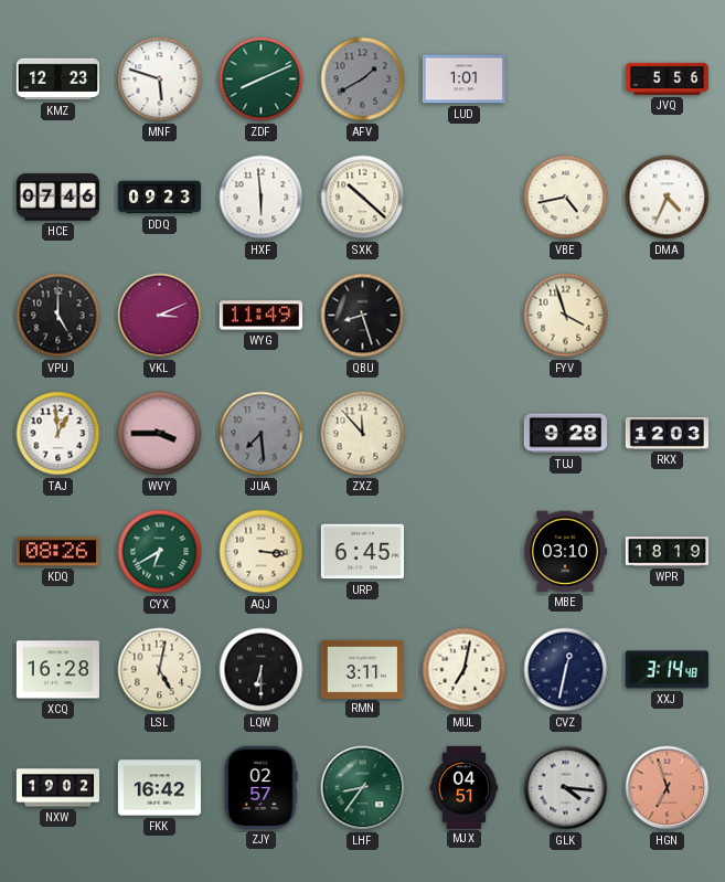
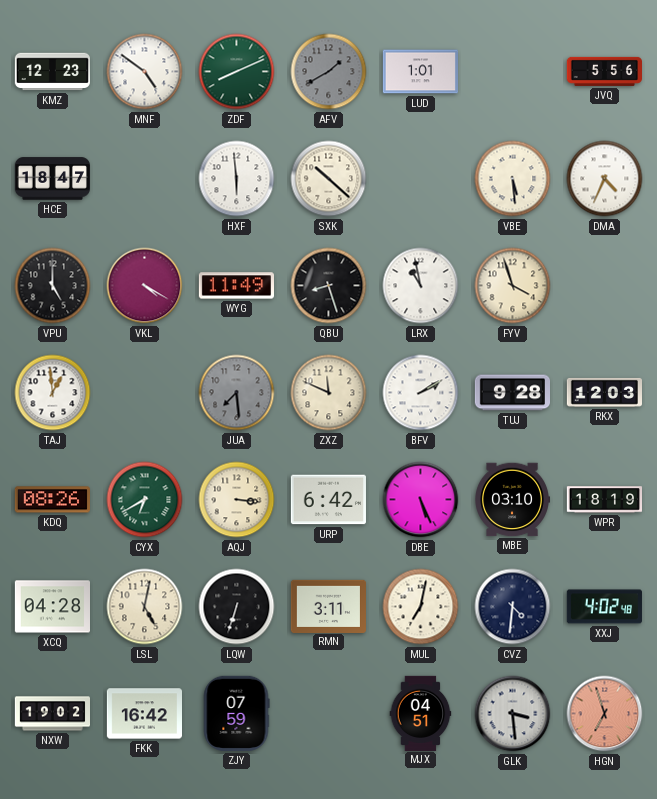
MNF: 5:48 -> 4:51
HCE: 07:46 -> 18:47
DDQ: 09:23 -> none
VBE: 4:43 -> 5:29
VKL: 3:11 -> 4:20
LRX: none -> 10:58
WVY: 3:45 -> none
ZXZ: 11:53 -> 11:49
BFV: none -> 2:10
URP: 6:45 -> 6:42
DBE: none -> 5:26
XCQ: 16:28 -> 04:28
LQW: 6:30 -> 6:33
CVZ: 12:32 -> 4:31
XXJ: 3:14 -> 4:02
ZJY: 02:57 -> 07:59
LHF: 8:36 -> none
GLK: 4:16 -> 3:29
